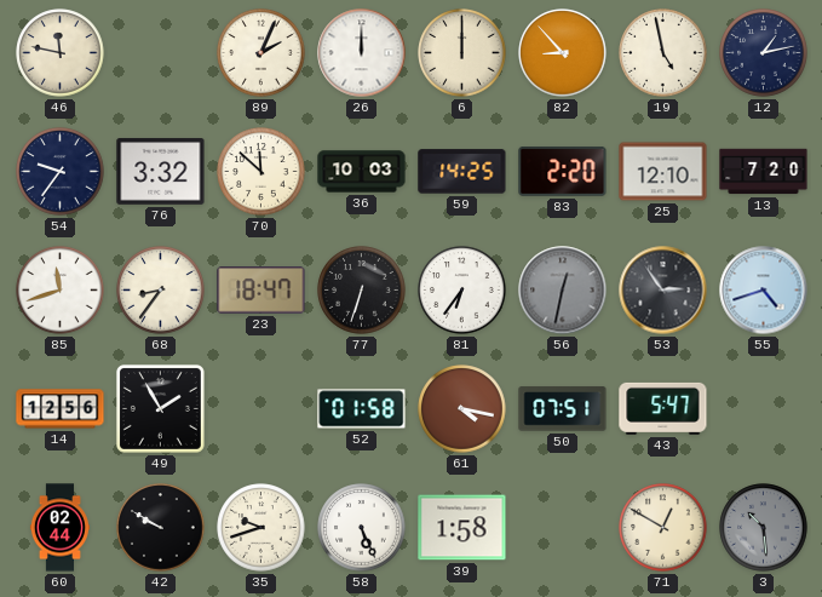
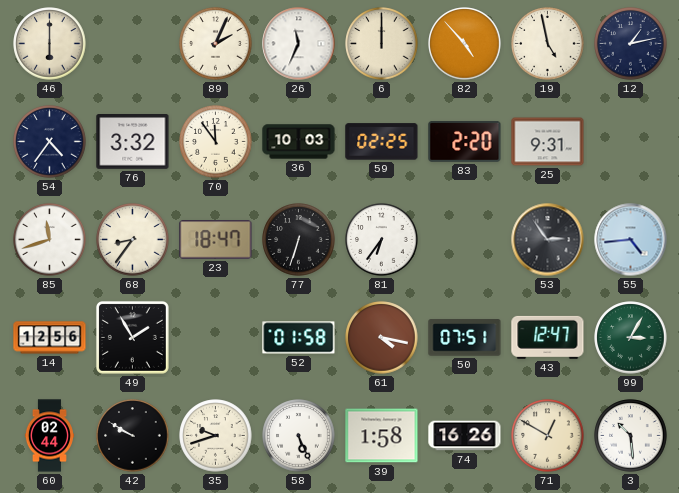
46: 11:47 -> 6:00
26: 12:00 -> 11:34
82: 8:53 -> 4:53
54: 9:36 -> 4:36
70: 11:52 -> 11:54
59: 14:25 -> 02:25
25: 12:10 -> 9:31
13: 7:20 -> none
56: 12:32 -> none
55: 4:42 -> 4:44
43: 5:47 -> 12:47
99: none -> 3:05
74: none -> 16:26
3 dial: grey -> white
